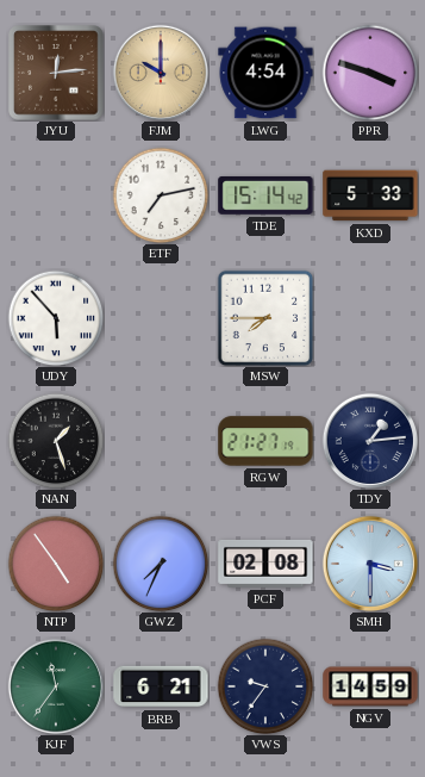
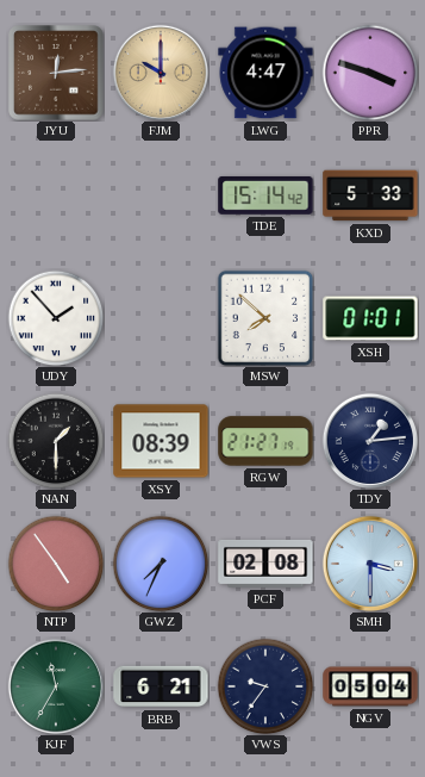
LWG: 4:54 -> 4:47
ETF: 7:13 -> none
UDY: 5:53 -> 1:53
MSW: 7:45 -> 7:52
XSH: none -> 01:01
NAN: 1:27 -> 1:30
XSY: none -> 08:39
KJF: 11:36 -> 11:35
NGV: 14:59 -> 05:04
